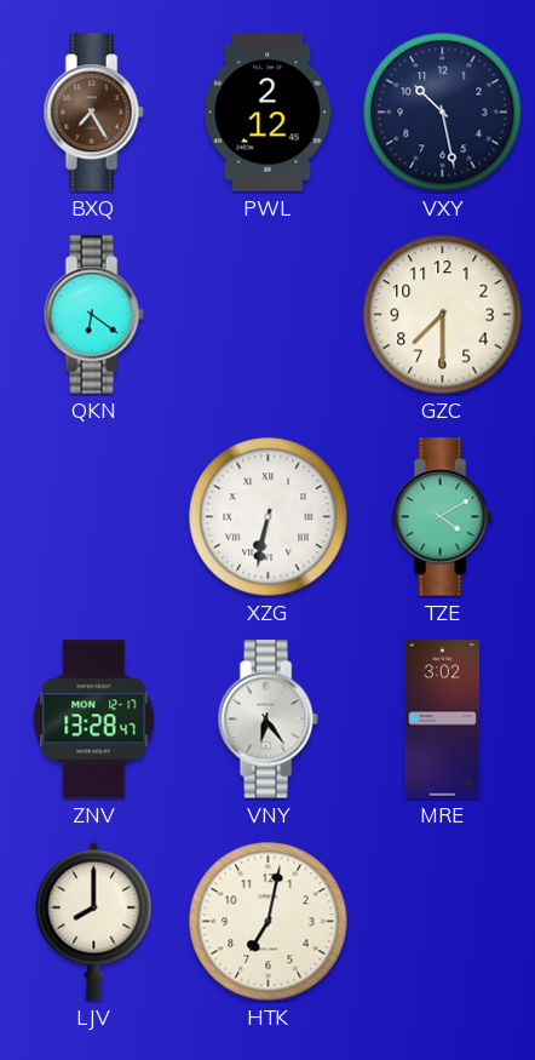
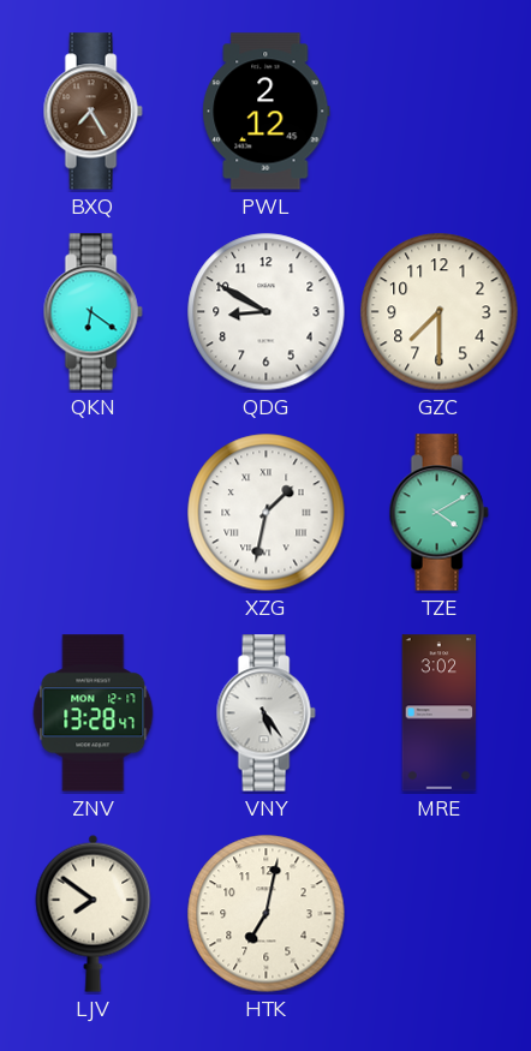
VXY: 10:28 -> none
QDG: none -> 8:50
XZG: 6:32 -> 1:32
VNY: 6:24 -> 5:24
LJV: 8:00 -> 7:51
